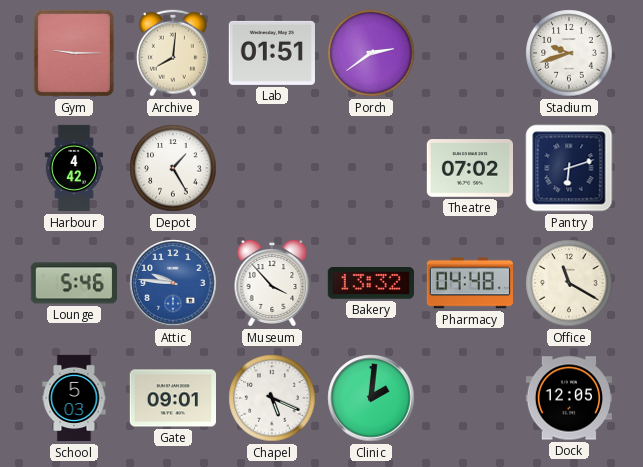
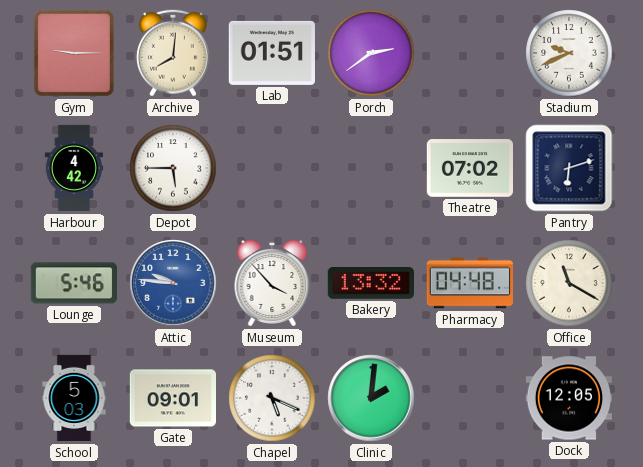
Stadium: 9:42 -> 9:41
Depot: 1:25 -> 5:45
